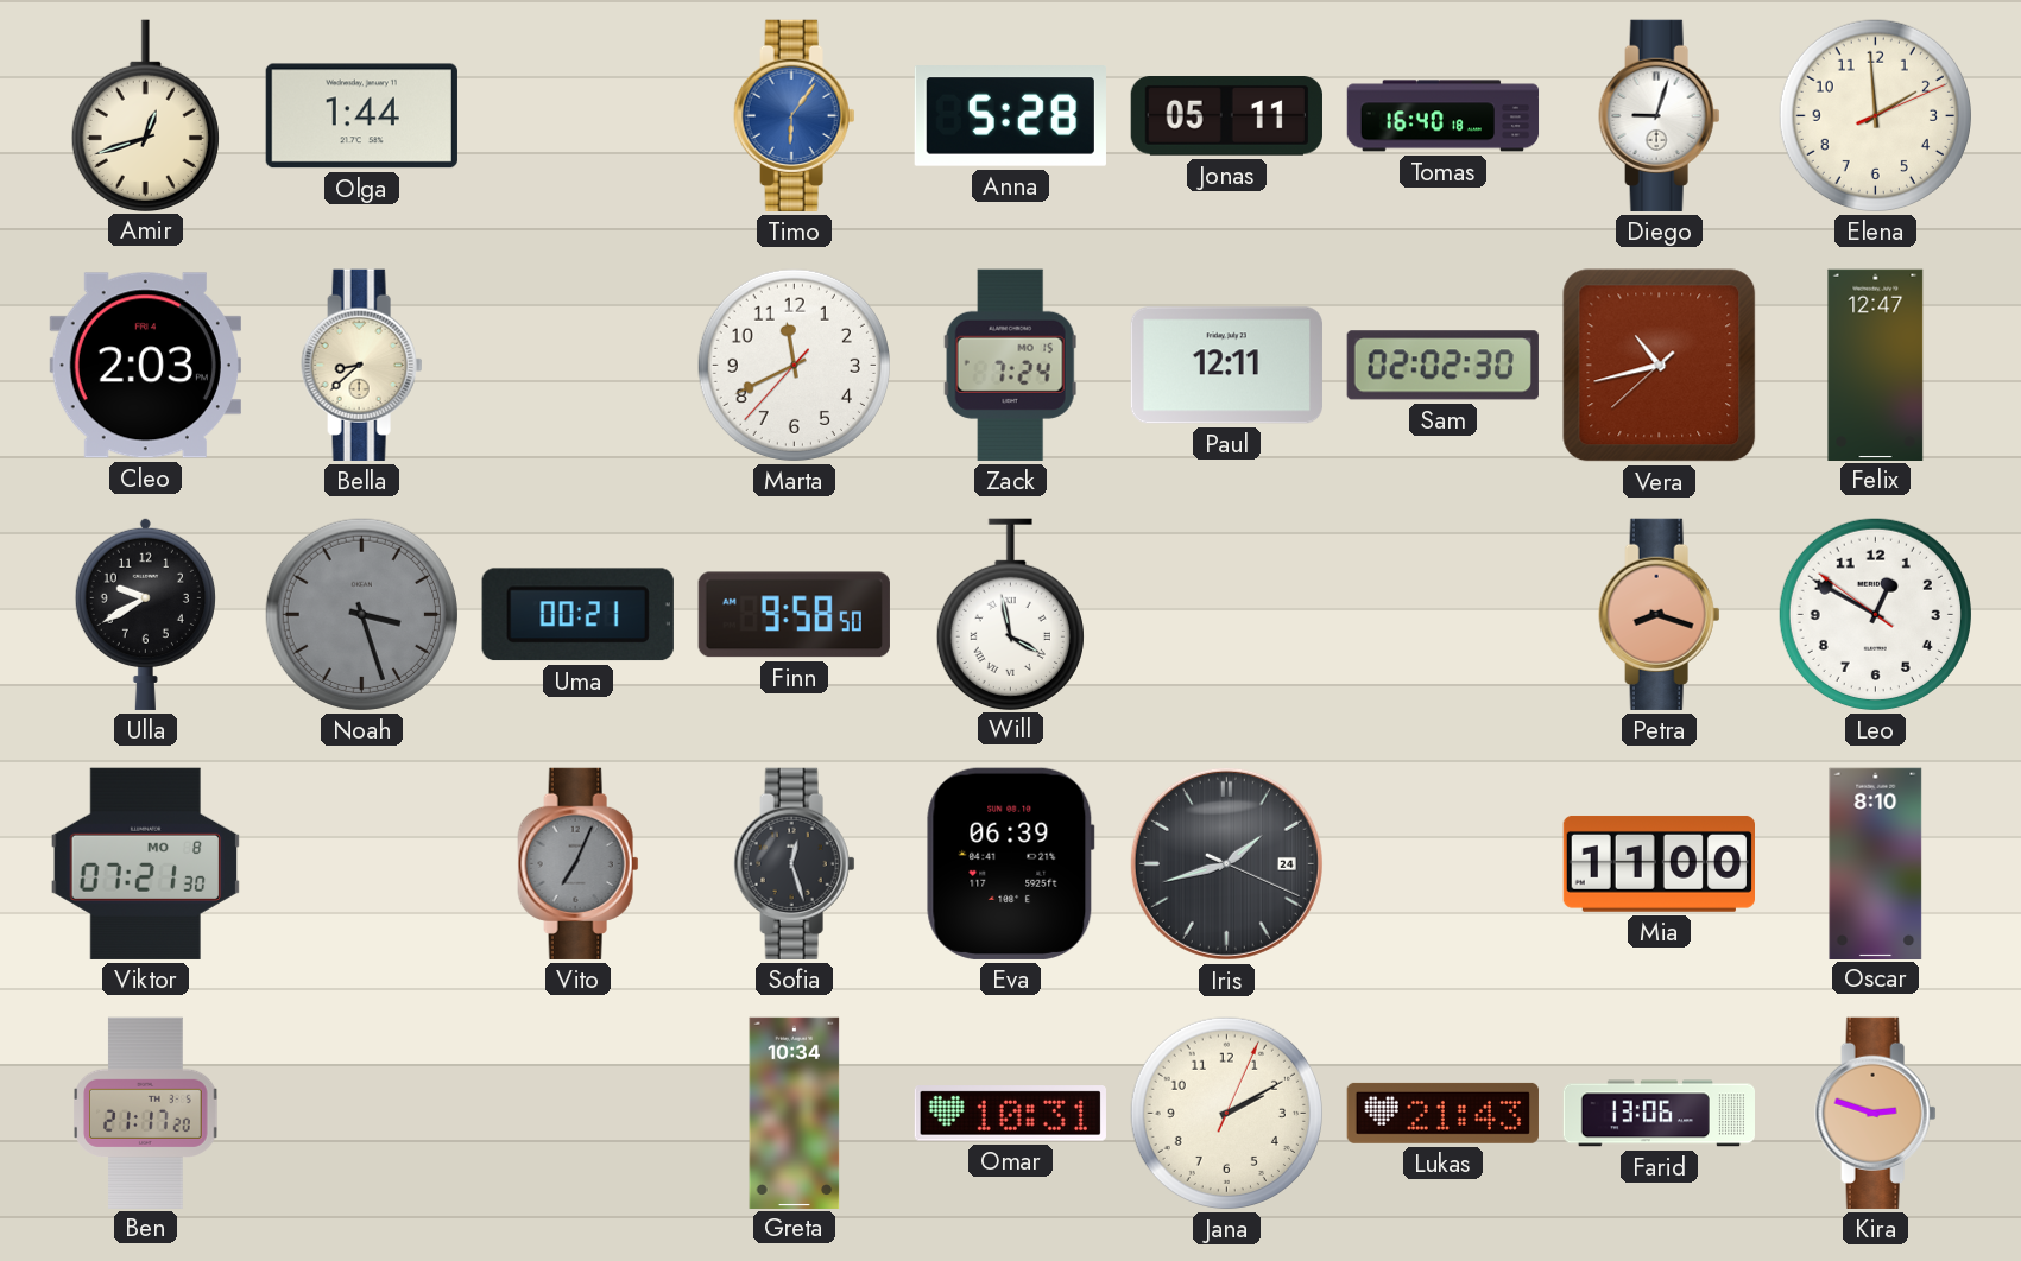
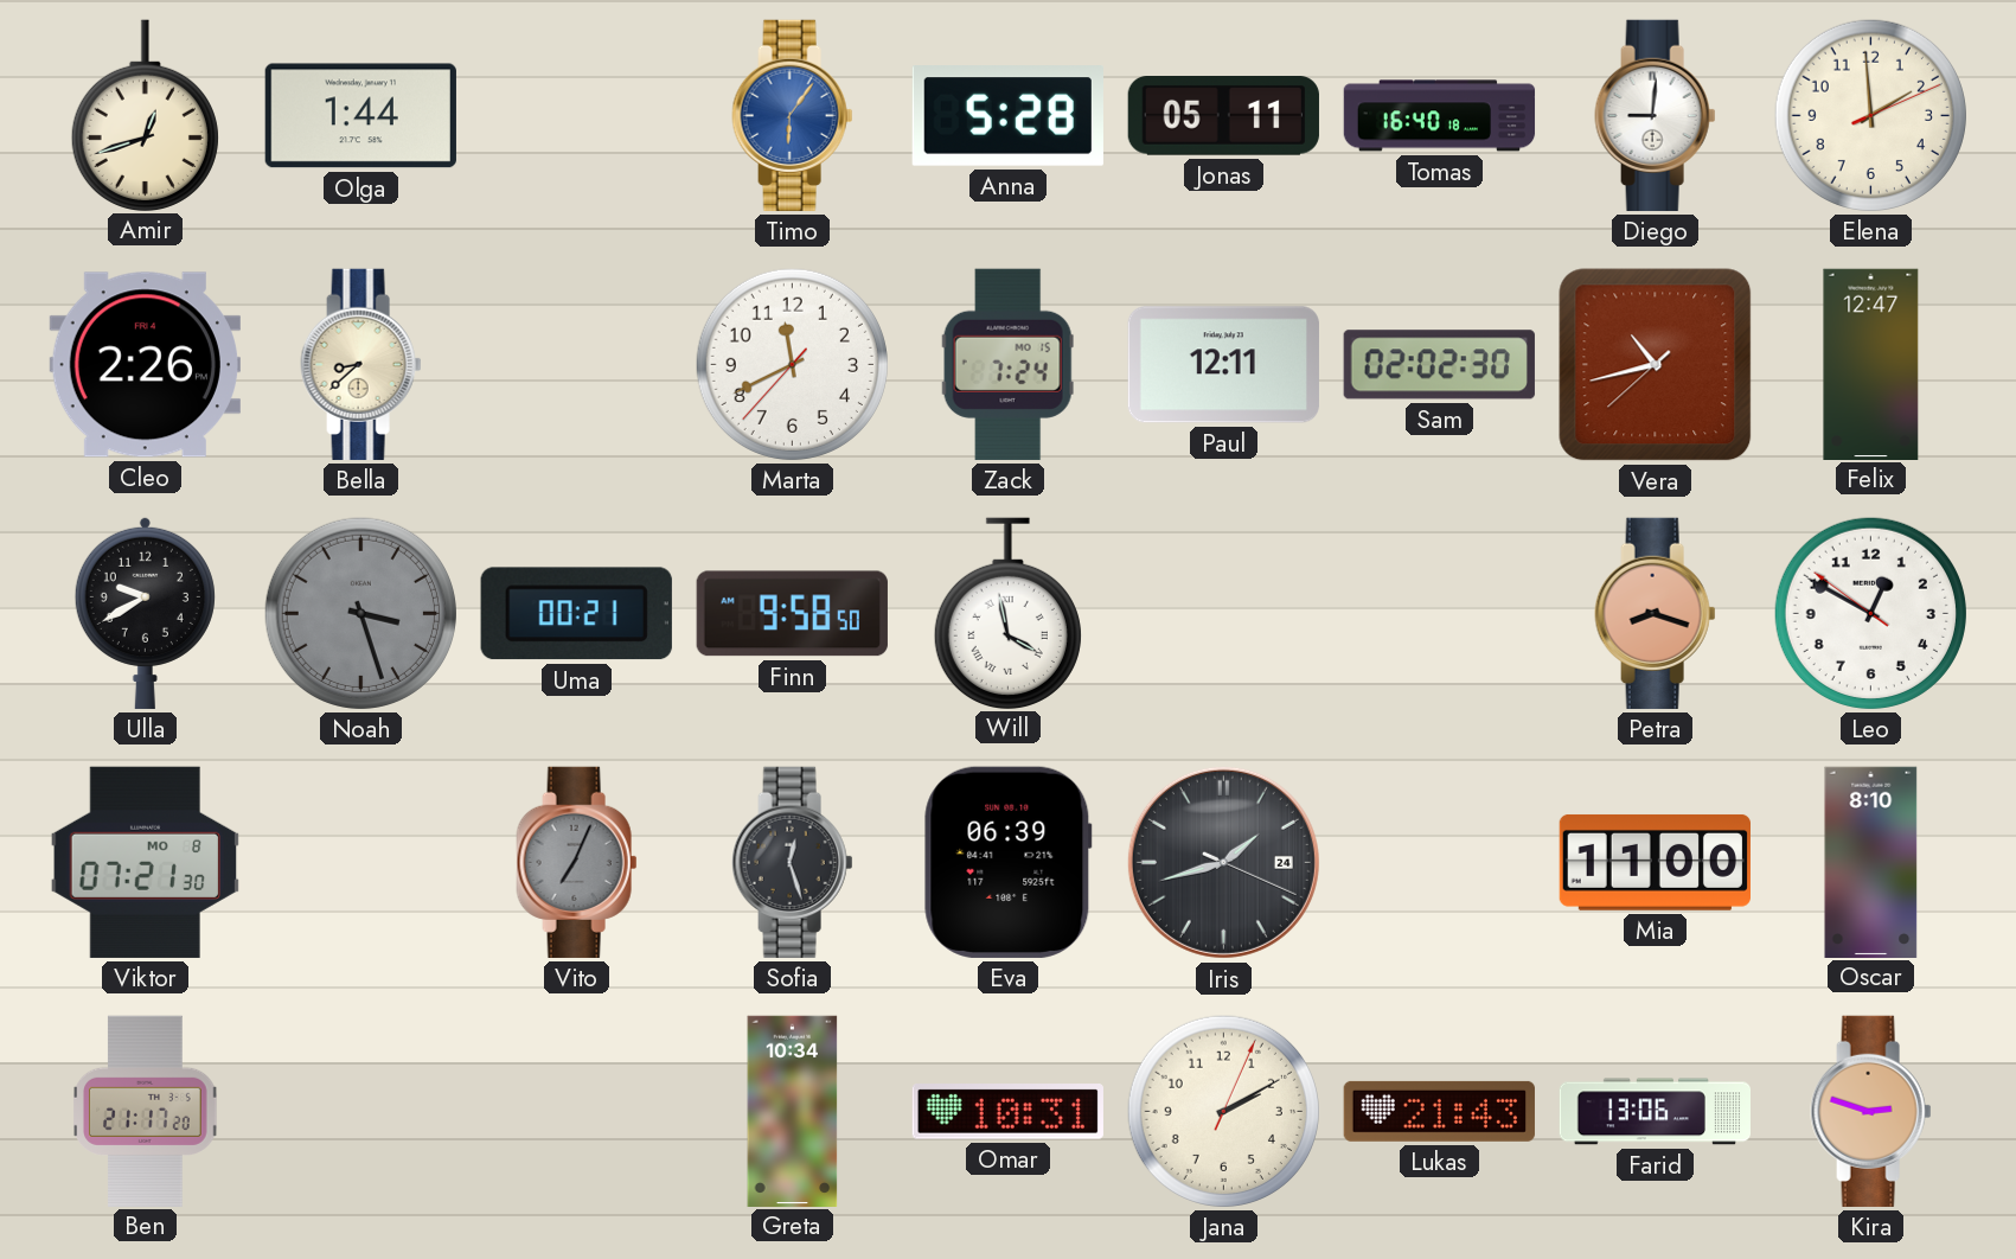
Diego: 9:03 -> 9:01
Cleo: 2:03 -> 2:26
